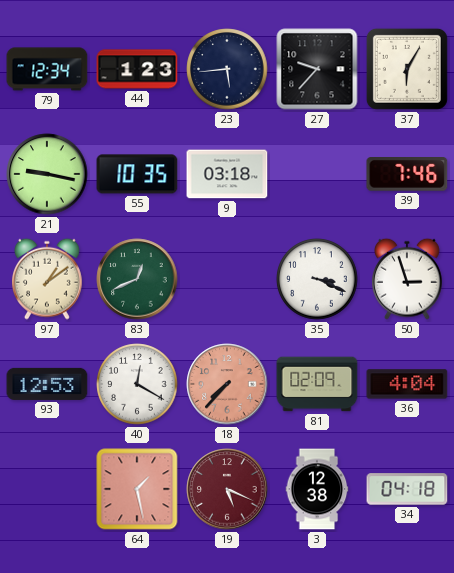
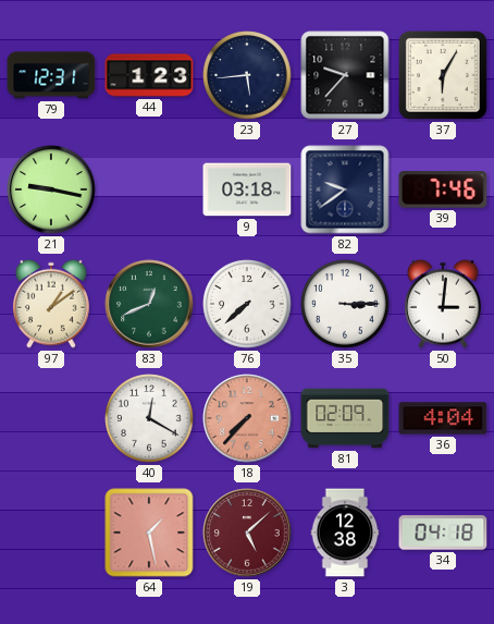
79: 12:34 -> 12:31
55: 10:35 -> none
82: none -> 9:39
76: none -> 7:38
35: 3:19 -> 3:15
50: 2:57 -> 3:01
93: 12:53 -> none
19: 5:19 -> 5:08
